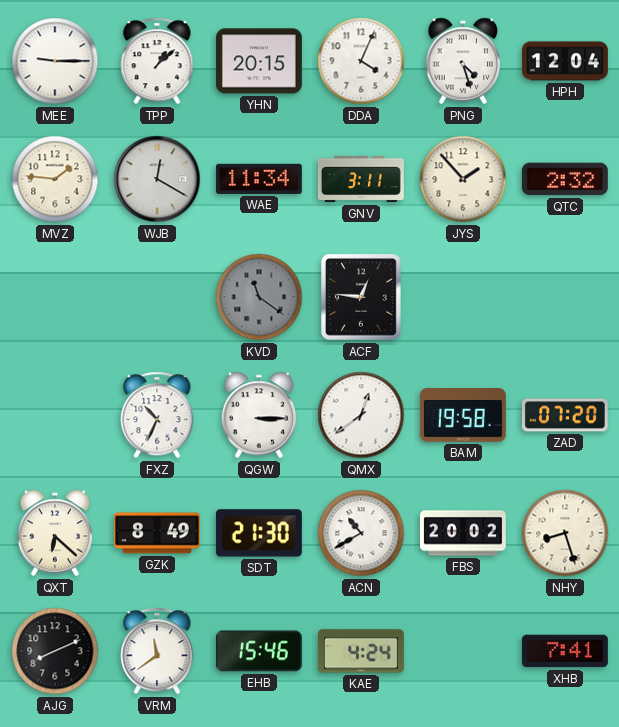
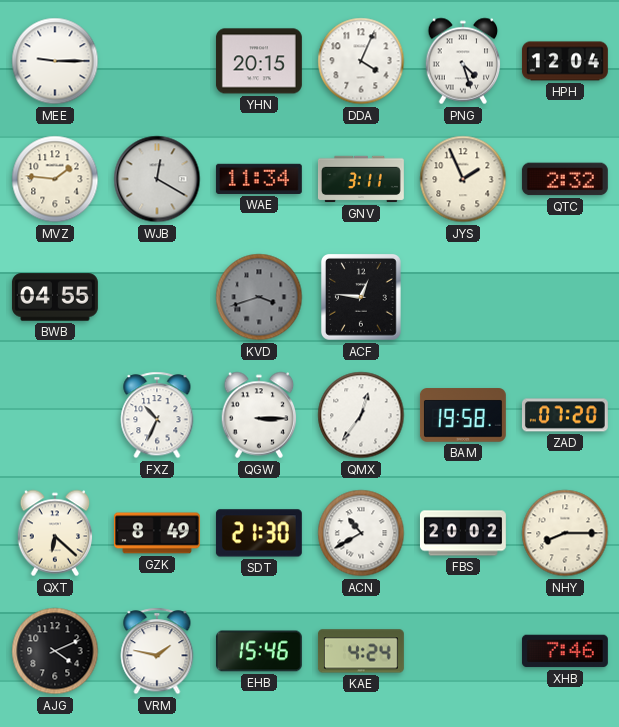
TPP: 1:08 -> none
JYS: 1:53 -> 1:56
BWB: none -> 04:55
KVD: 11:21 -> 3:42
QMX: 12:39 -> 12:36
NHY: 8:27 -> 8:15
AJG: 8:11 -> 4:11
VRM: 11:39 -> 1:47
XHB: 7:41 -> 7:46
